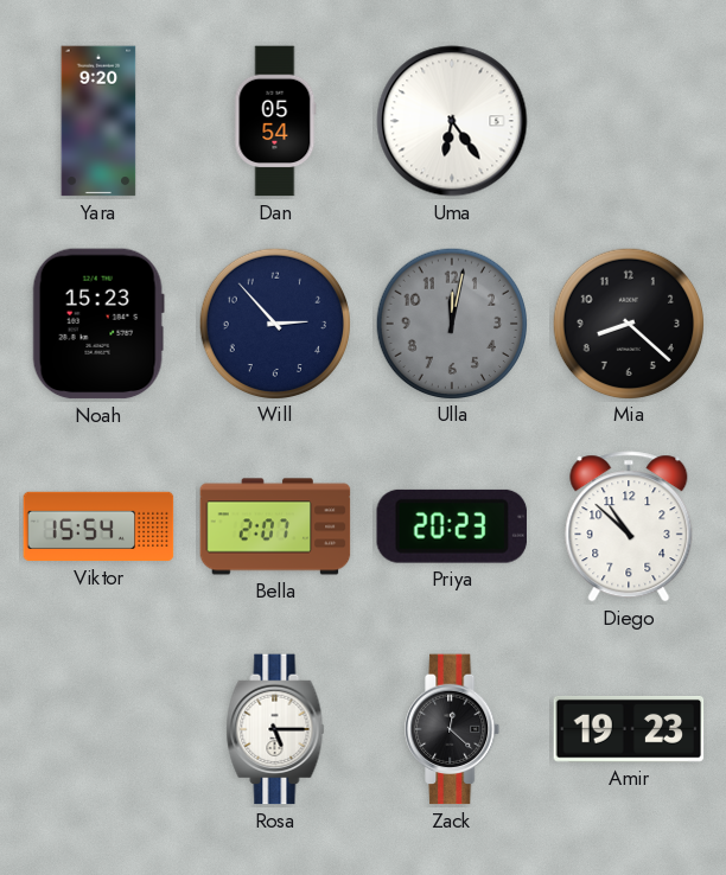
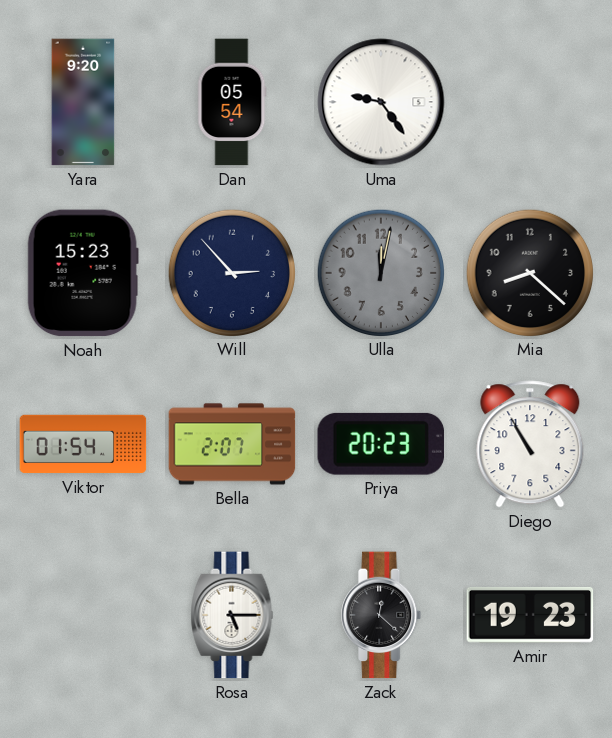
Uma: 6:24 -> 9:24
Viktor: 15:54 -> 01:54
Diego: 10:52 -> 10:55
